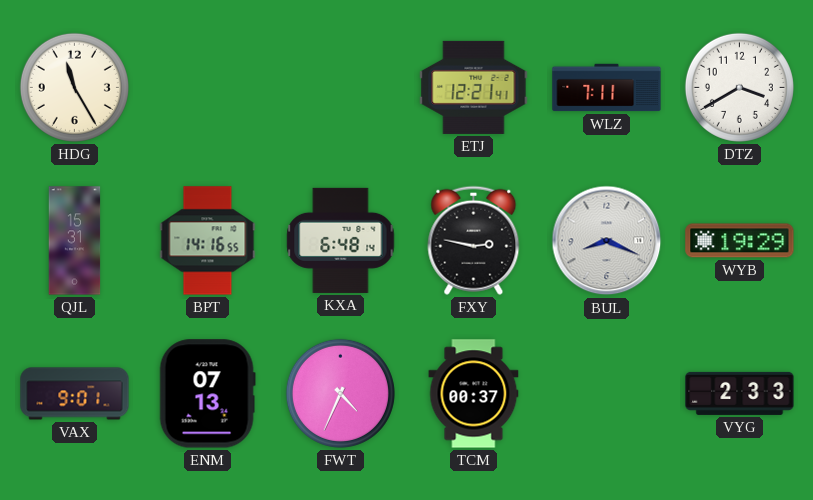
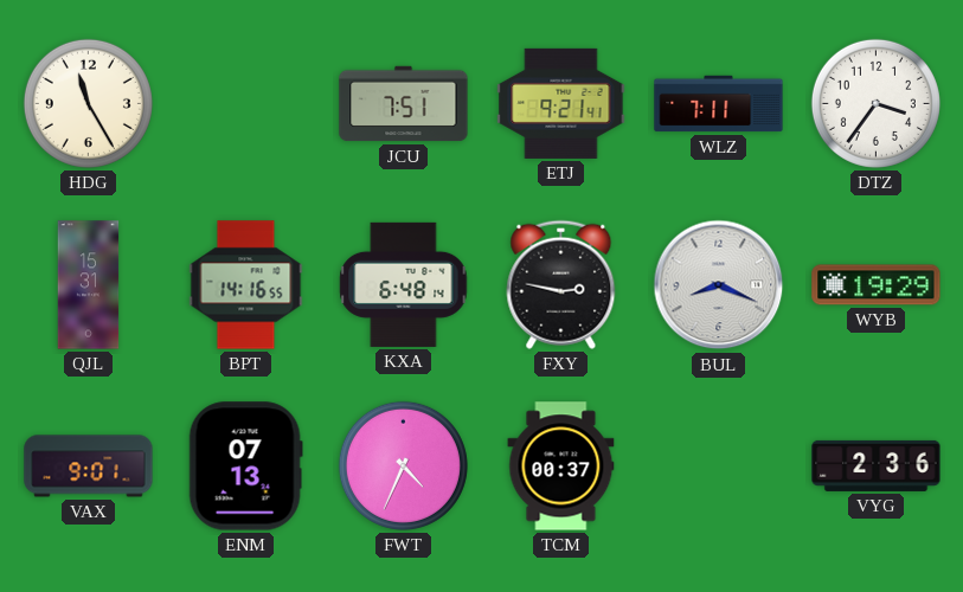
JCU: none -> 7:51
ETJ: 12:21 -> 9:21
DTZ: 3:40 -> 3:36
VYG: 2:33 -> 2:36
